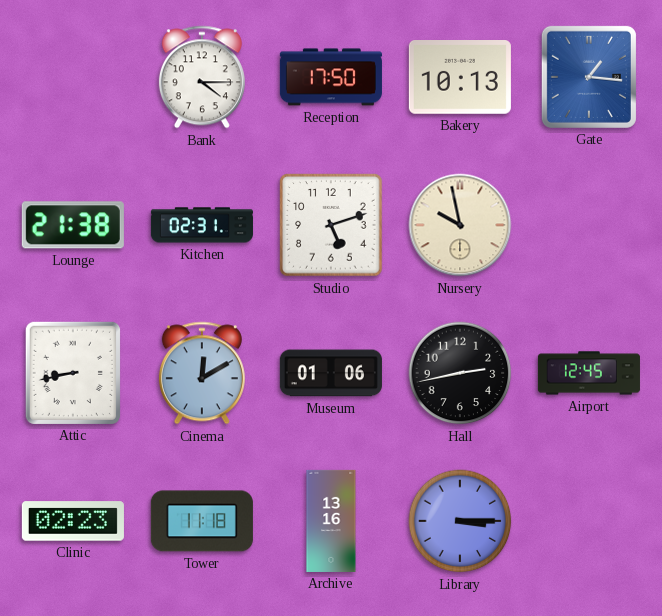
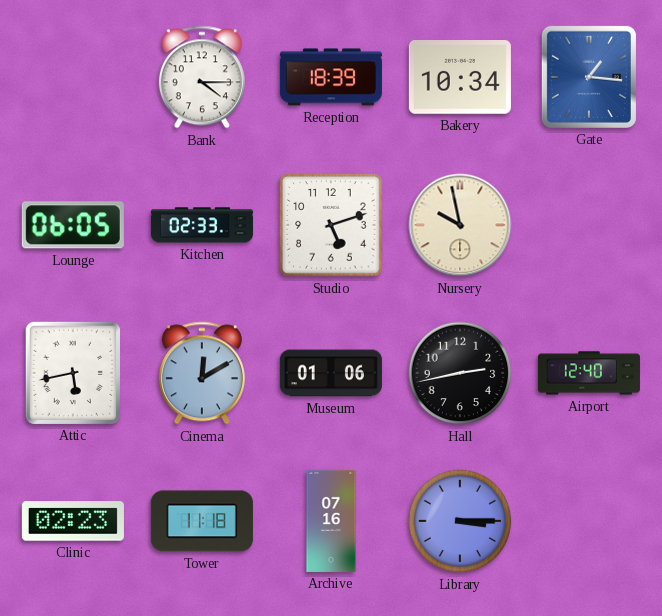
Reception: 17:50 -> 18:39
Bakery: 10:13 -> 10:34
Lounge: 21:38 -> 06:05
Kitchen: 02:31 -> 02:33
Attic: 8:43 -> 5:43
Airport: 12:45 -> 12:40
Archive: 13:16 -> 07:16
